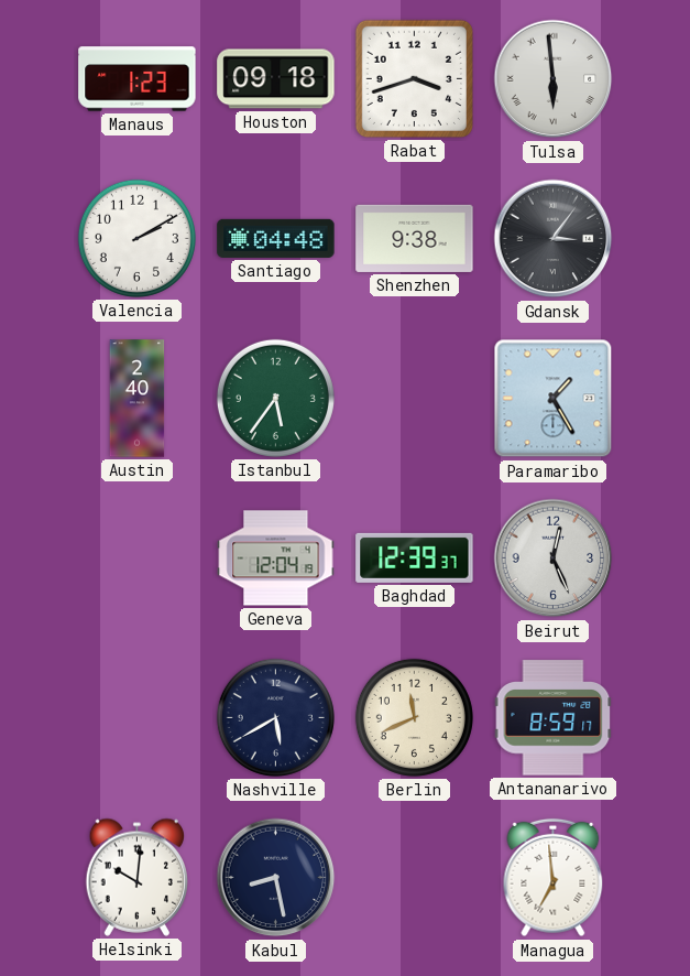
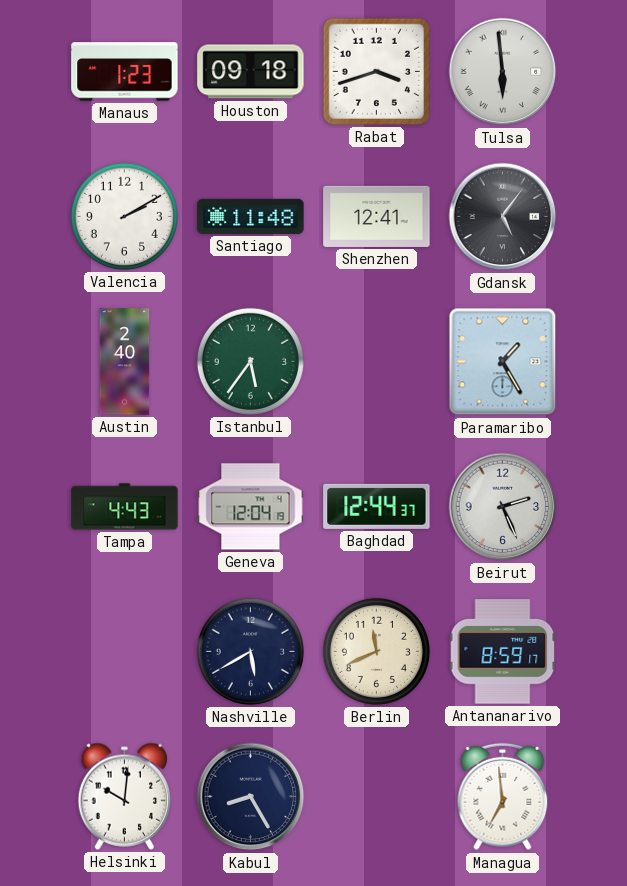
Santiago: 04:48 -> 11:48
Shenzhen: 9:38 -> 12:41
Gdansk: 3:06 -> 5:06
Tampa: none -> 4:43
Baghdad: 12:39 -> 12:44
Beirut: 12:26 -> 2:26
Kabul: 8:28 -> 8:25
